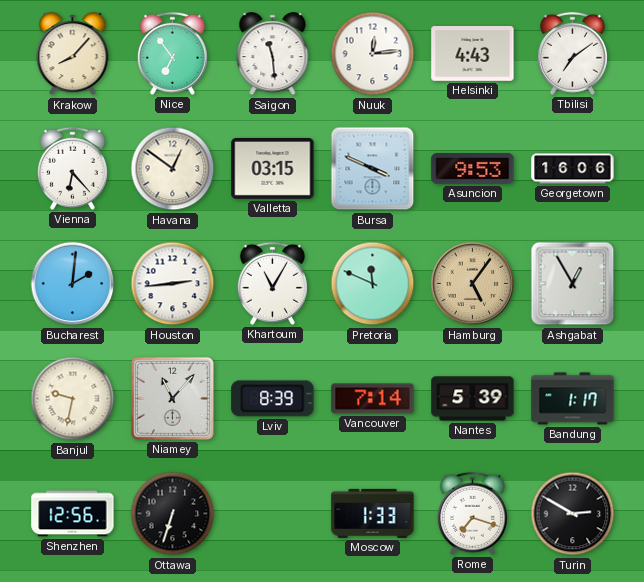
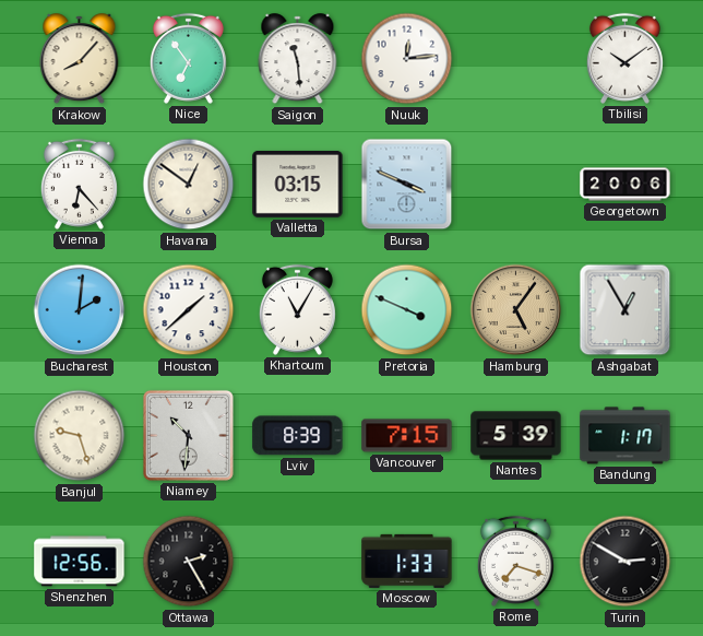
Helsinki: 4:43 -> none
Tbilisi: 7:09 -> 10:09
Asuncion: 9:53 -> none
Georgetown: 16:06 -> 20:06
Houston: 2:44 -> 1:38
Pretoria: 11:49 -> 3:49
Banjul: 9:32 -> 9:27
Niamey: 11:07 -> 10:31
Vancouver: 7:14 -> 7:15
Ottawa: 6:33 -> 2:25
